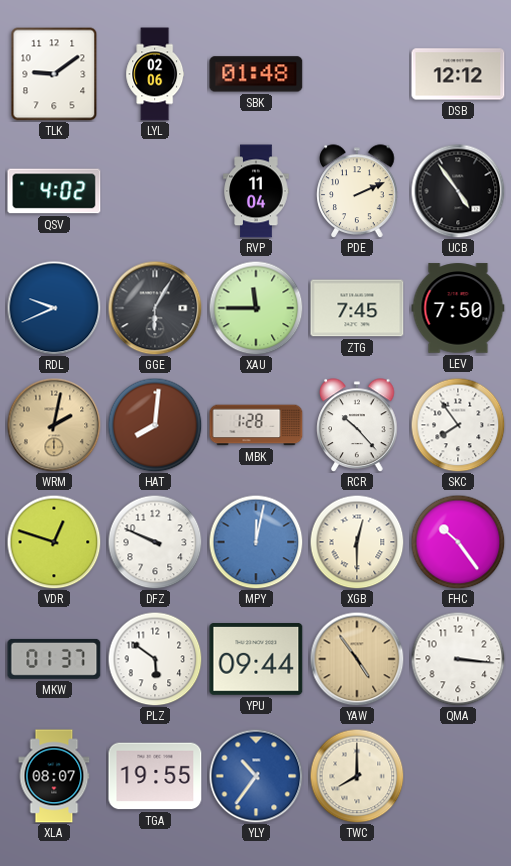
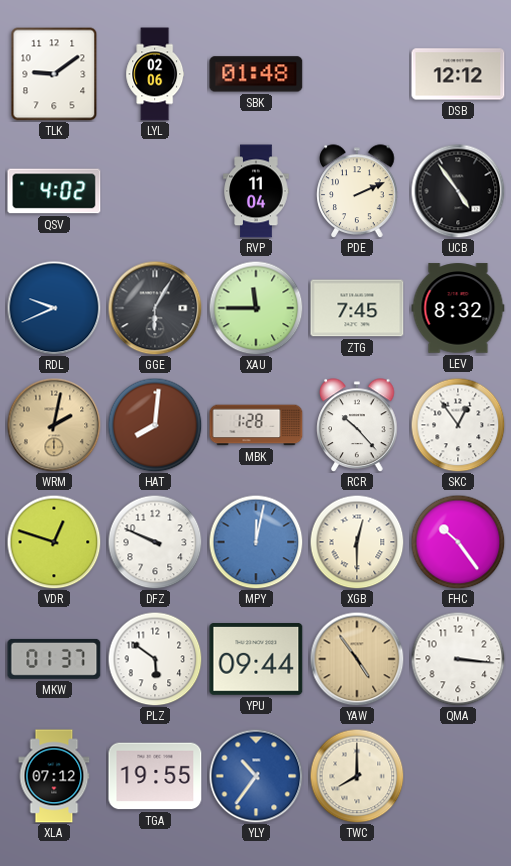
LEV: 7:50 -> 8:32
SKC: 7:54 -> 12:54
XLA: 08:07 -> 07:12
